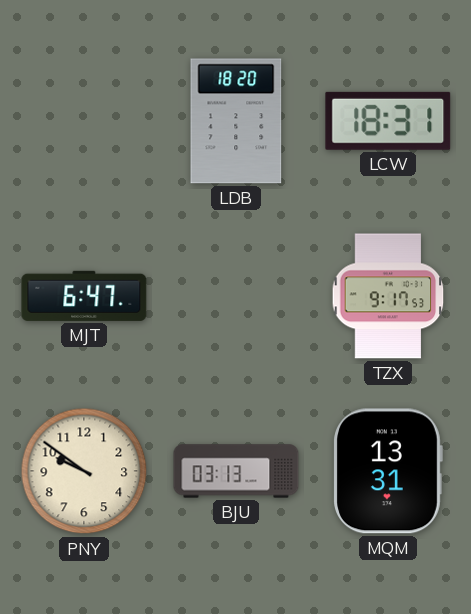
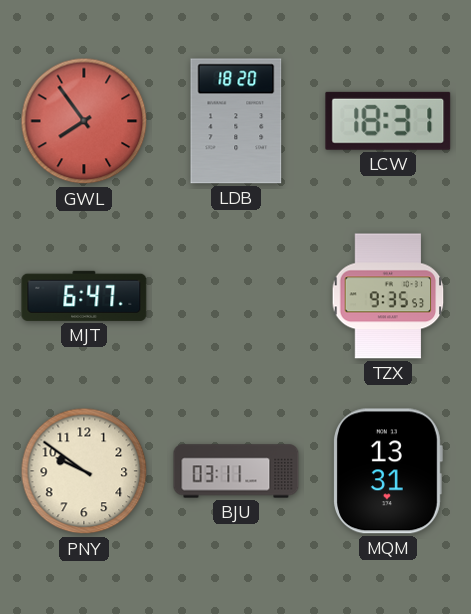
GWL: none -> 7:54
TZX: 9:17 -> 9:35
BJU: 03:13 -> 03:11
